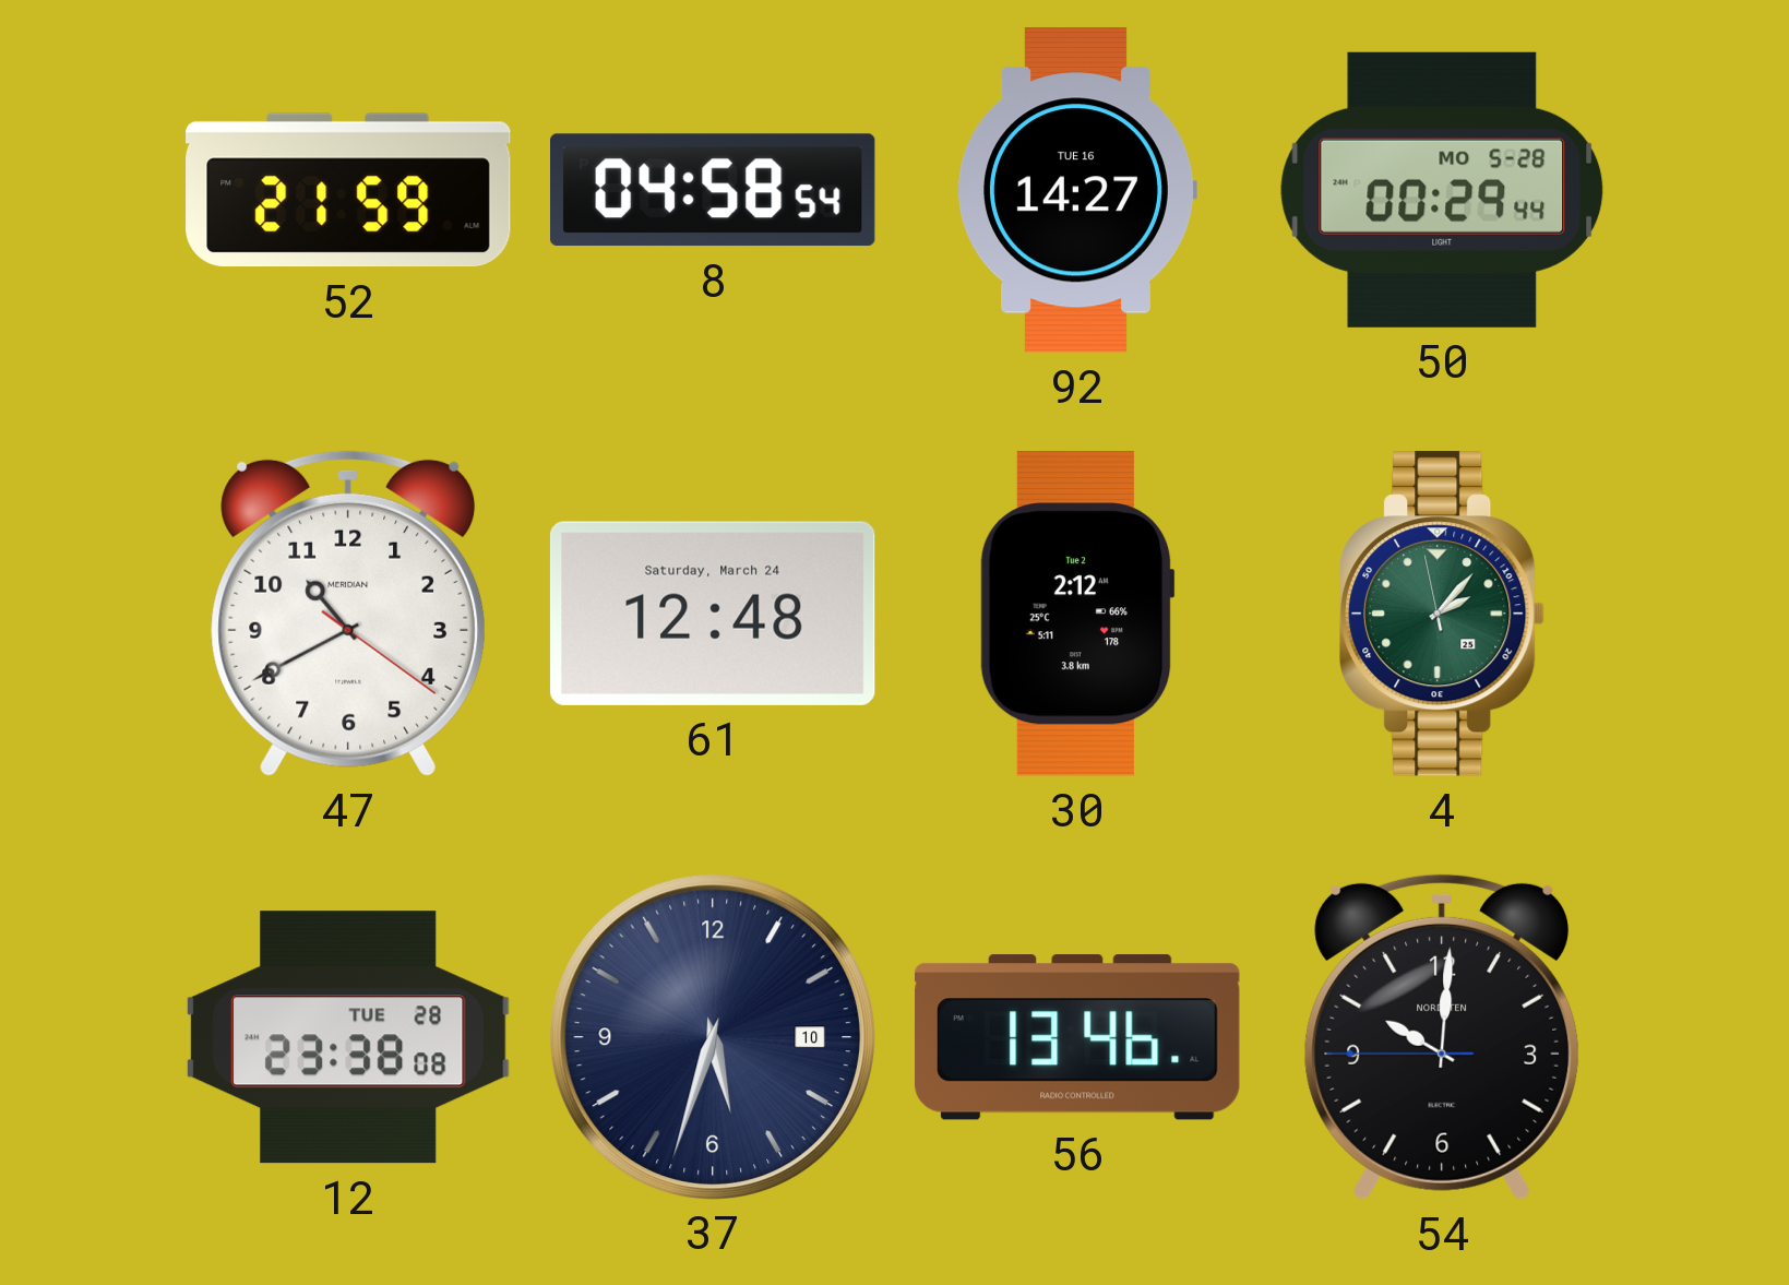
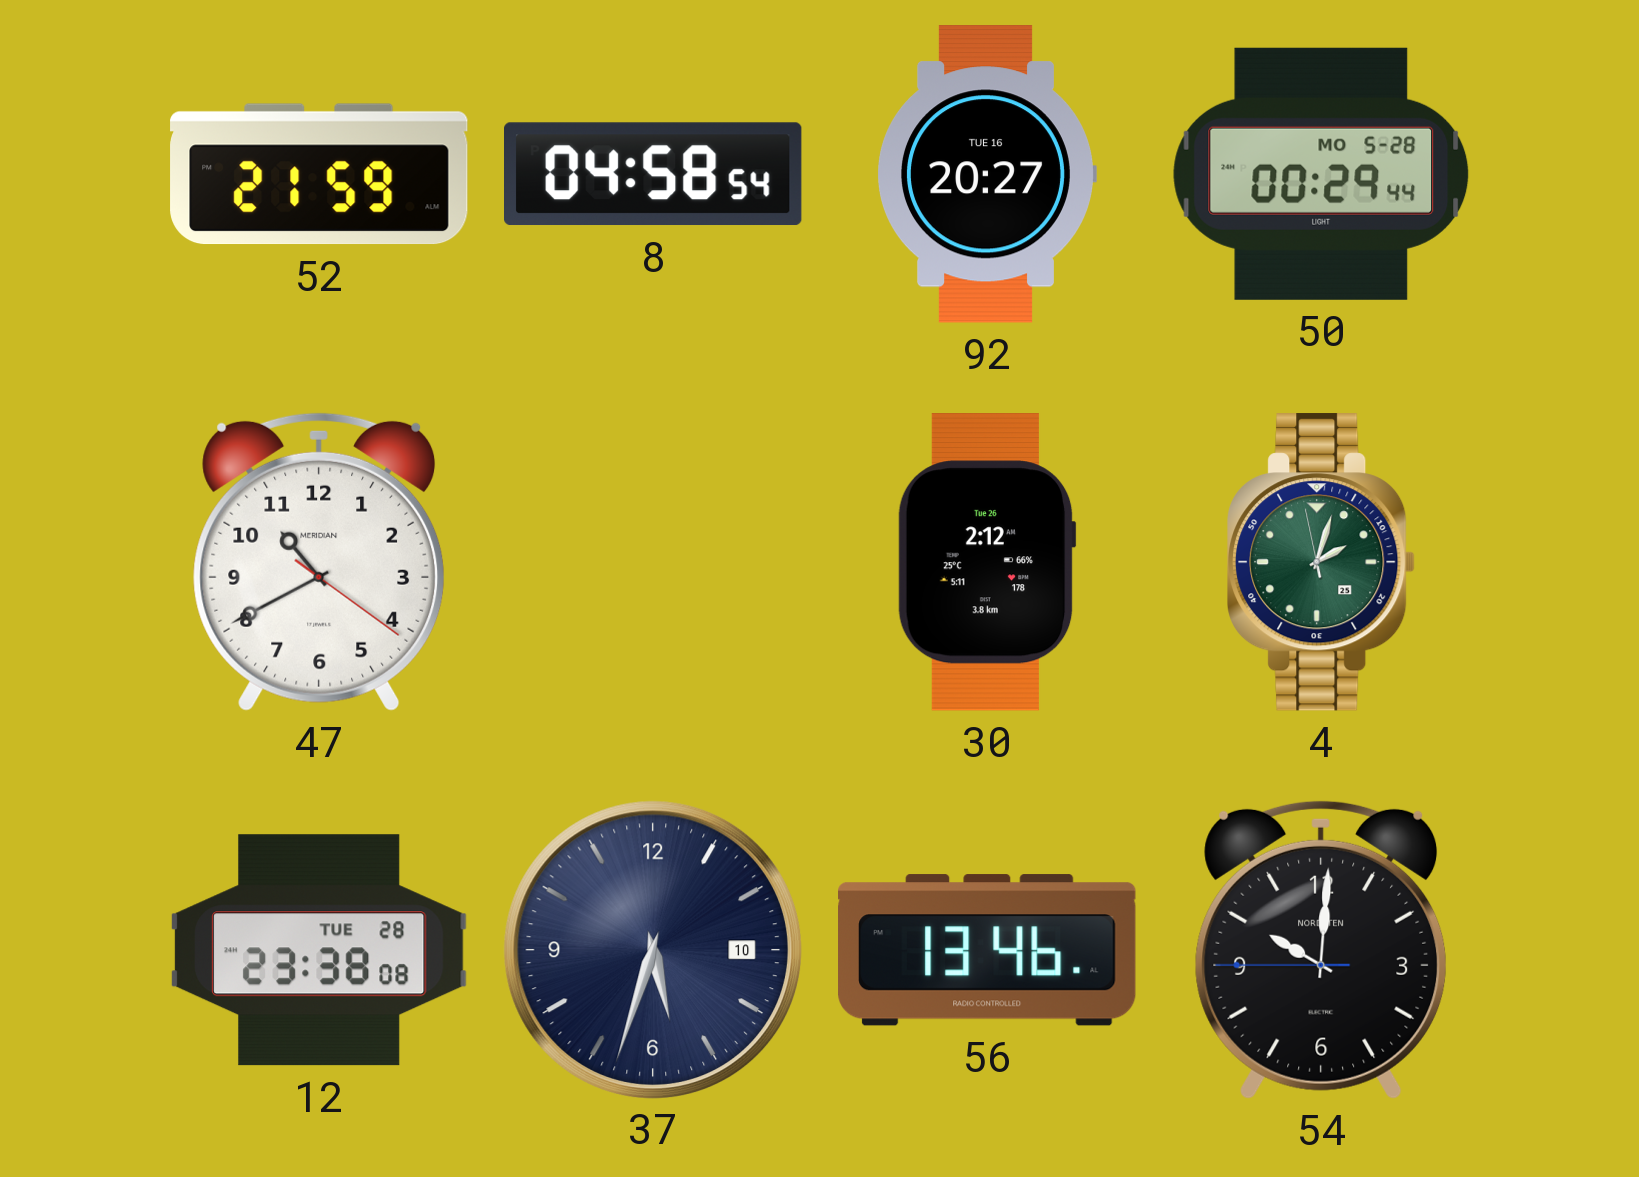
92: 14:27 -> 20:27
61: 12:48 -> none
30 date: Tue 2 -> Tue 26
4: 2:06 -> 2:02
